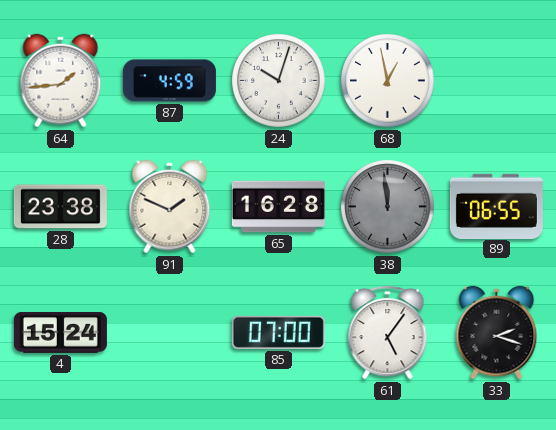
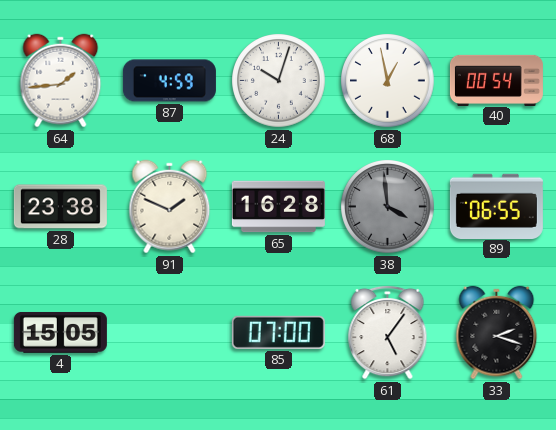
40: none -> 00:54
38: 11:59 -> 3:59
4: 15:24 -> 15:05
